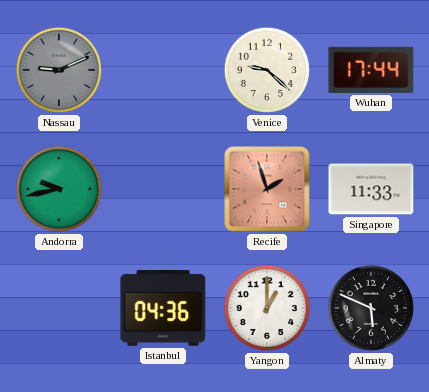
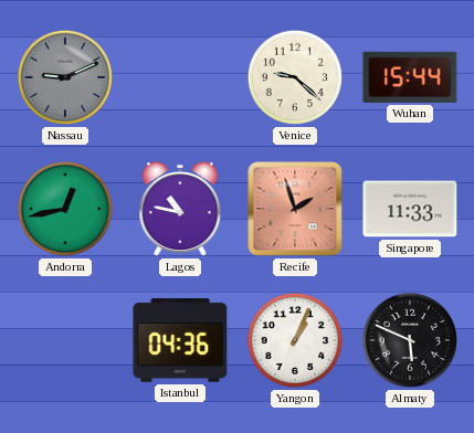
Wuhan: 17:44 -> 15:44
Andorra: 9:43 -> 12:43
Lagos: none -> 10:47
Yangon: 1:00 -> 1:04
